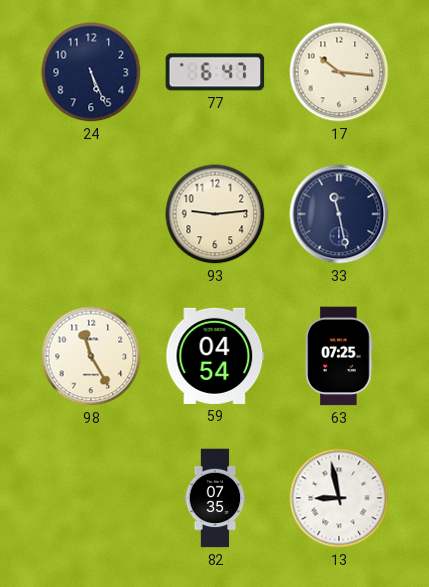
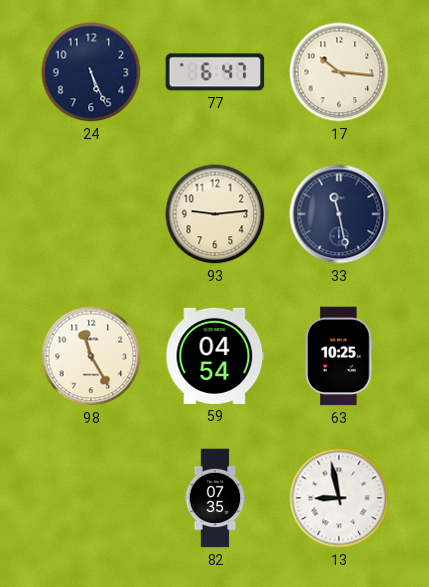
63: 07:25 -> 10:25
